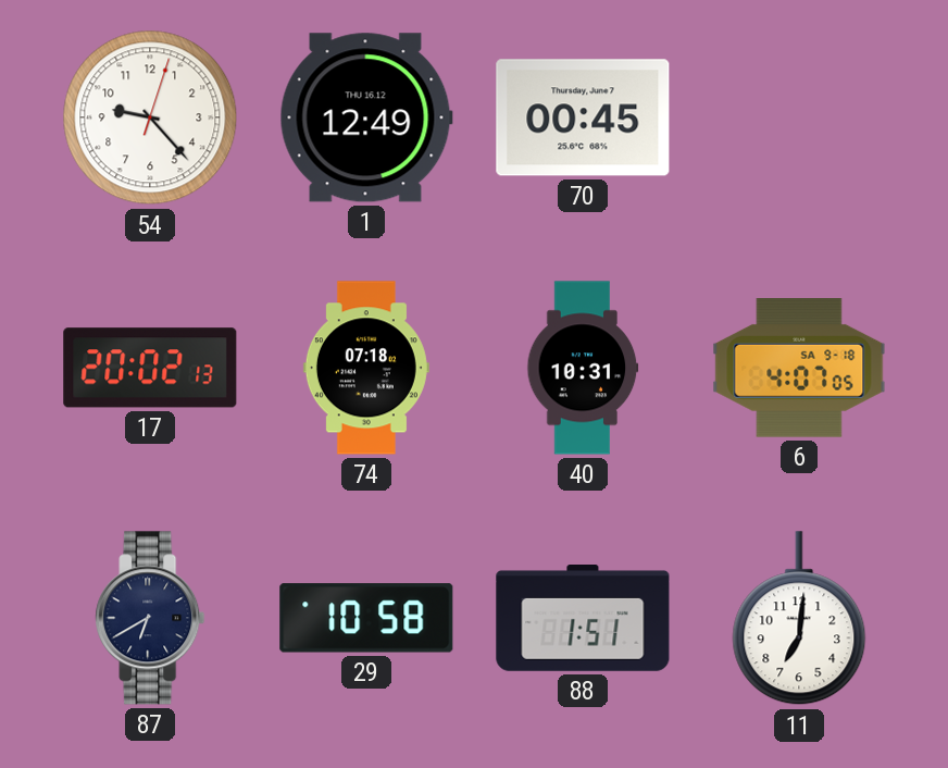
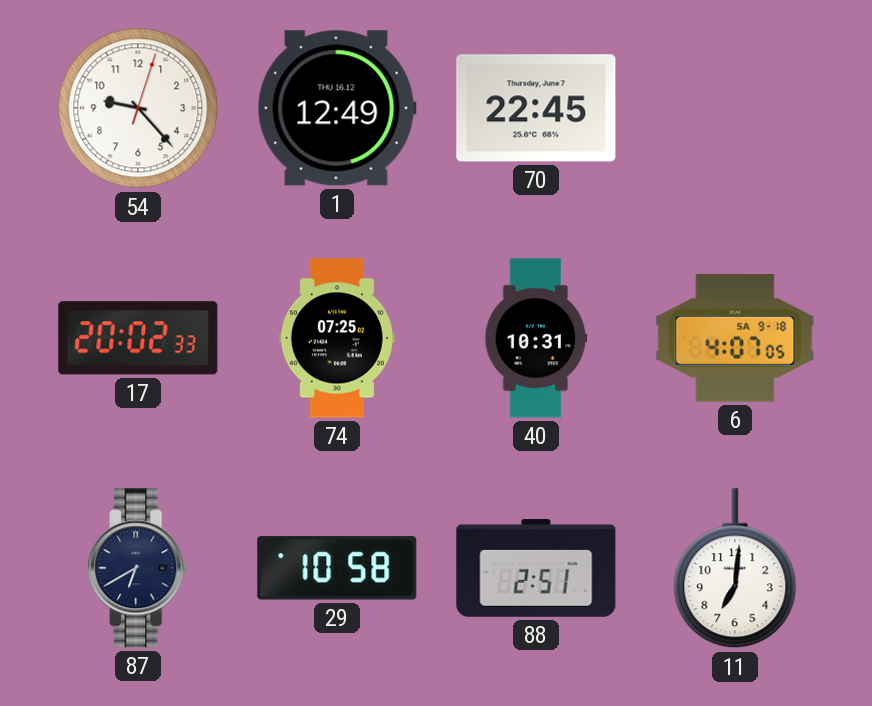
70: 00:45 -> 22:45
17: 20:02:13 -> 20:02:33
74: 07:18 -> 07:25
88: 1:51 -> 2:51
